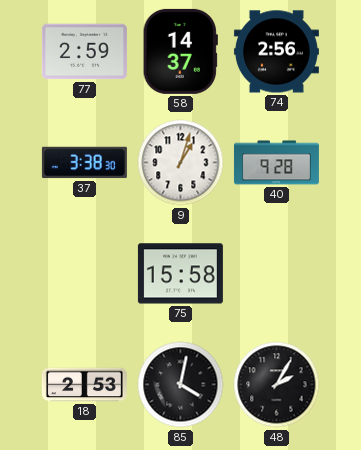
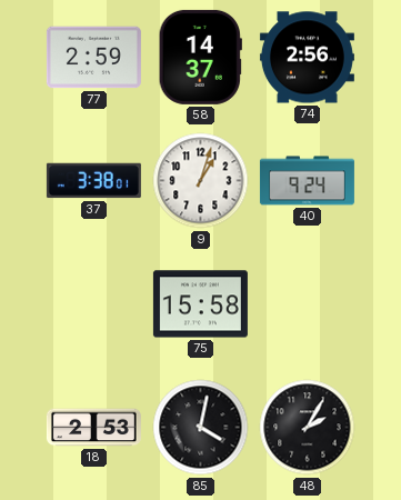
37: 3:38:30 -> 3:38:01
40: 9:28 -> 9:24
